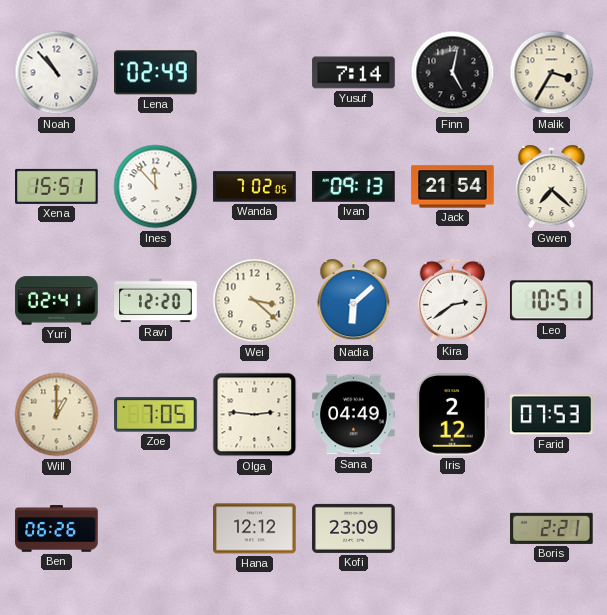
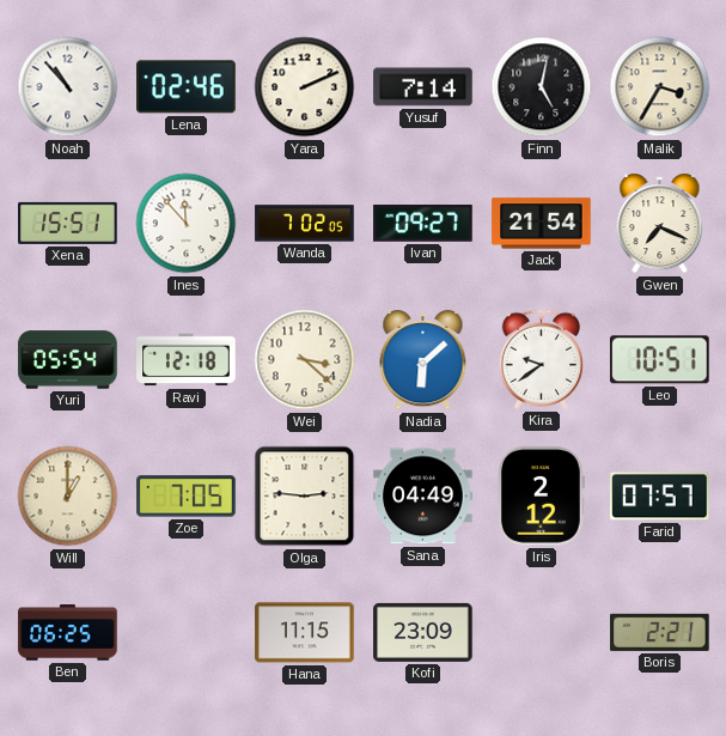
Lena: 02:49 -> 02:46
Yara: none -> 2:11
Ivan: 09:13 -> 09:27
Gwen: 7:22 -> 7:19
Yuri: 02:41 -> 05:54
Ravi: 12:20 -> 12:18
Kira: 2:39 -> 9:39
Farid: 07:53 -> 07:57
Ben: 06:26 -> 06:25
Hana: 12:12 -> 11:15
